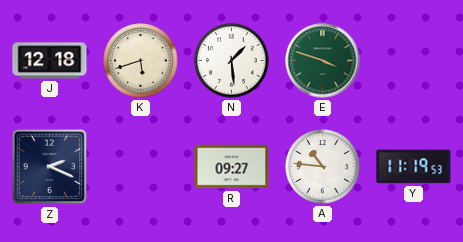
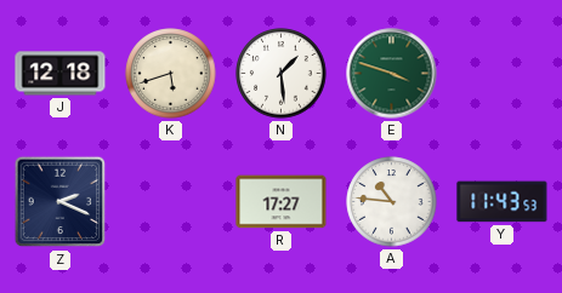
R: 09:27 -> 17:27
Y: 11:19 -> 11:43
